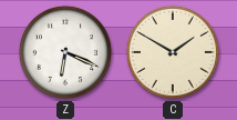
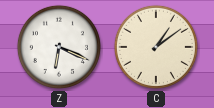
C: 1:50 -> 1:09
